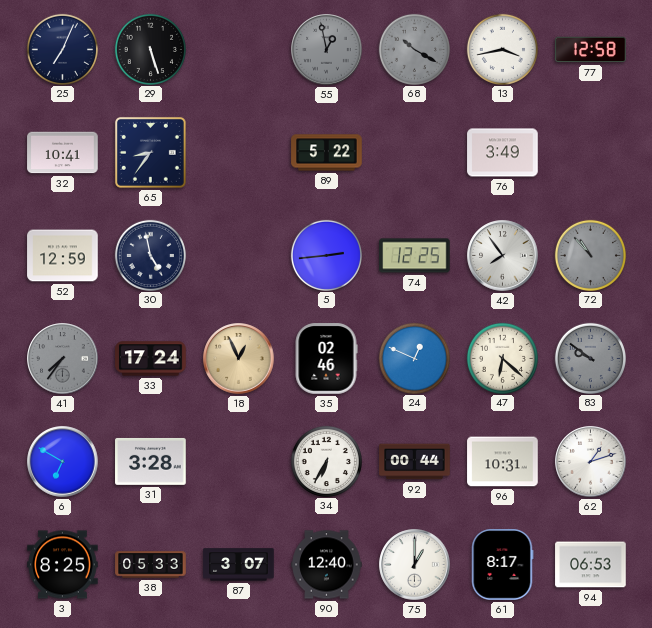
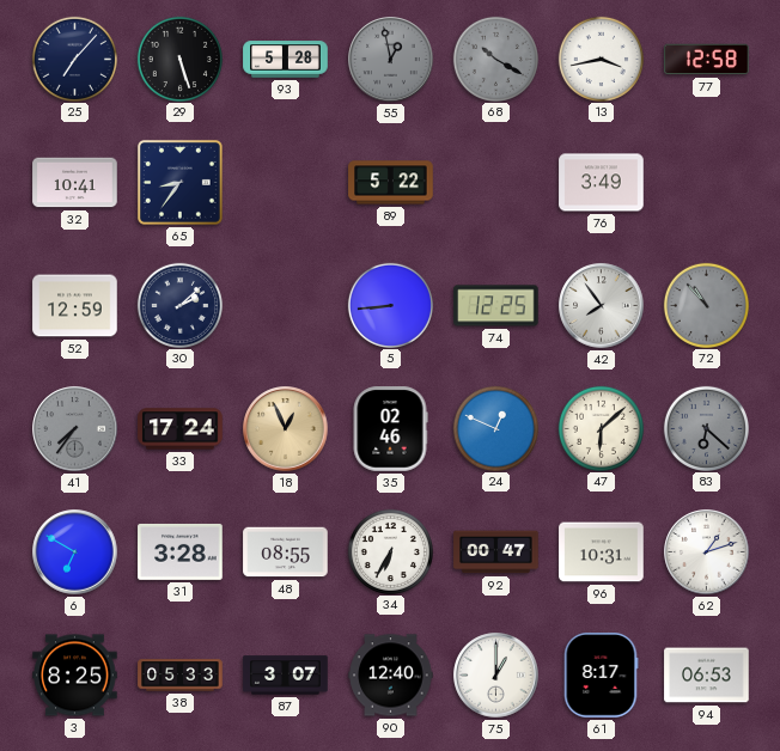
25: 7:04 -> 7:07
93: none -> 5:28
30: 4:58 -> 2:08
5: 2:44 -> 8:44
47: 6:22 -> 6:08
83: 9:51 -> 6:22
48: none -> 08:55
92: 00:44 -> 00:47
